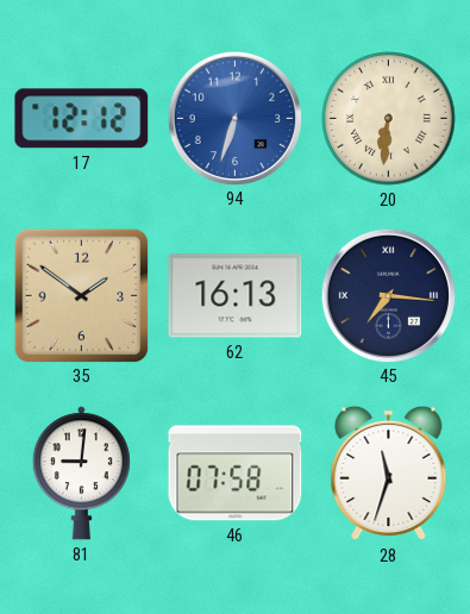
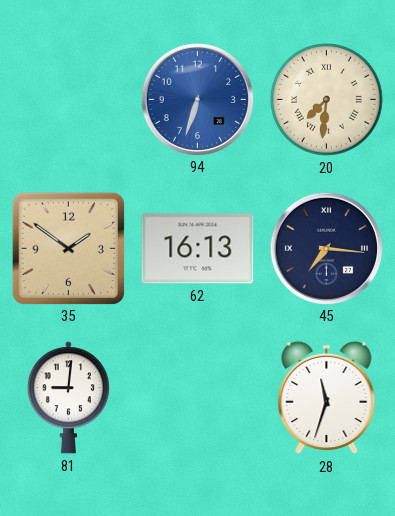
17: 12:12 -> none
20: 6:31 -> 7:31
46: 07:58 -> none
